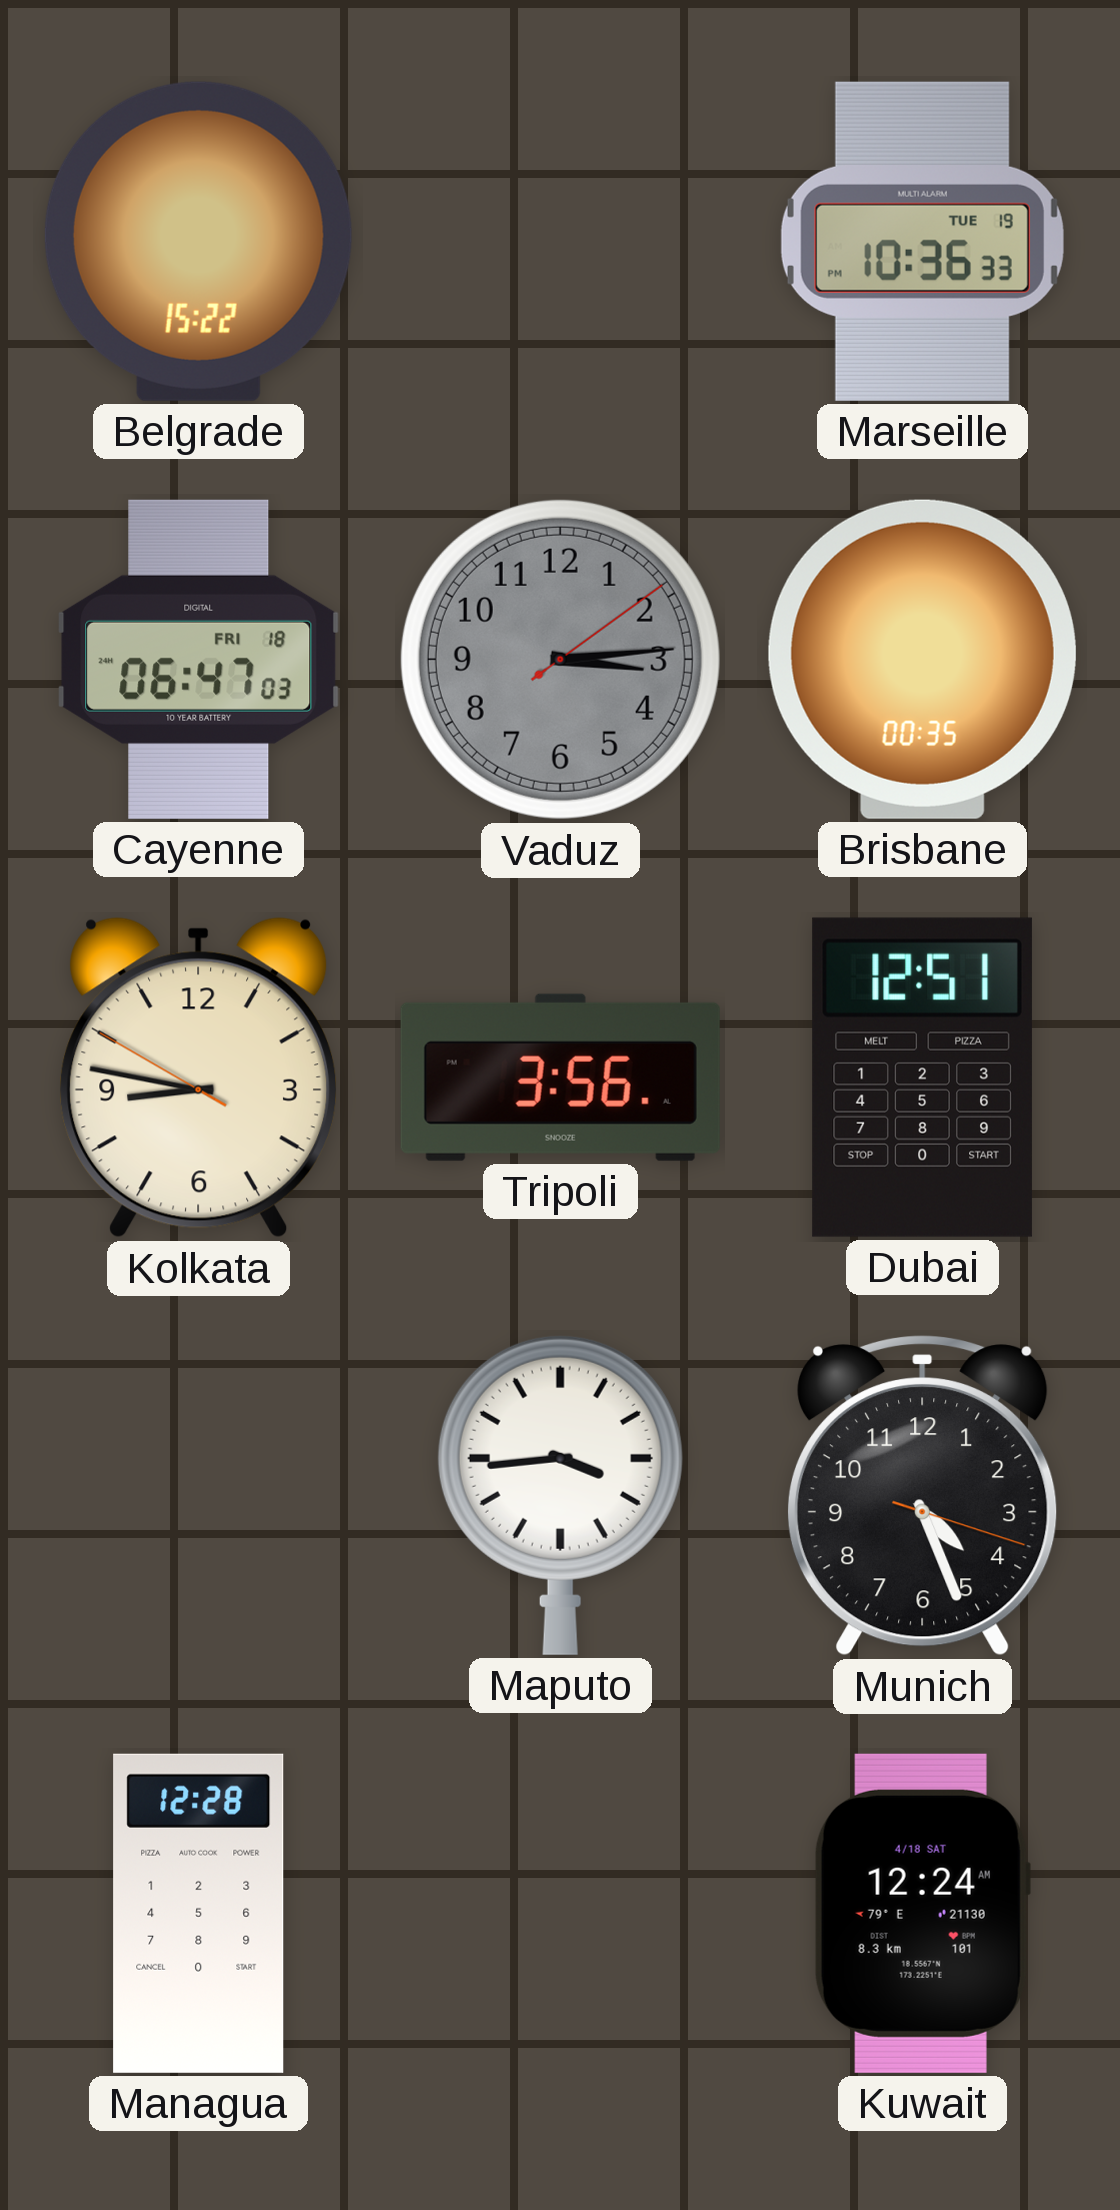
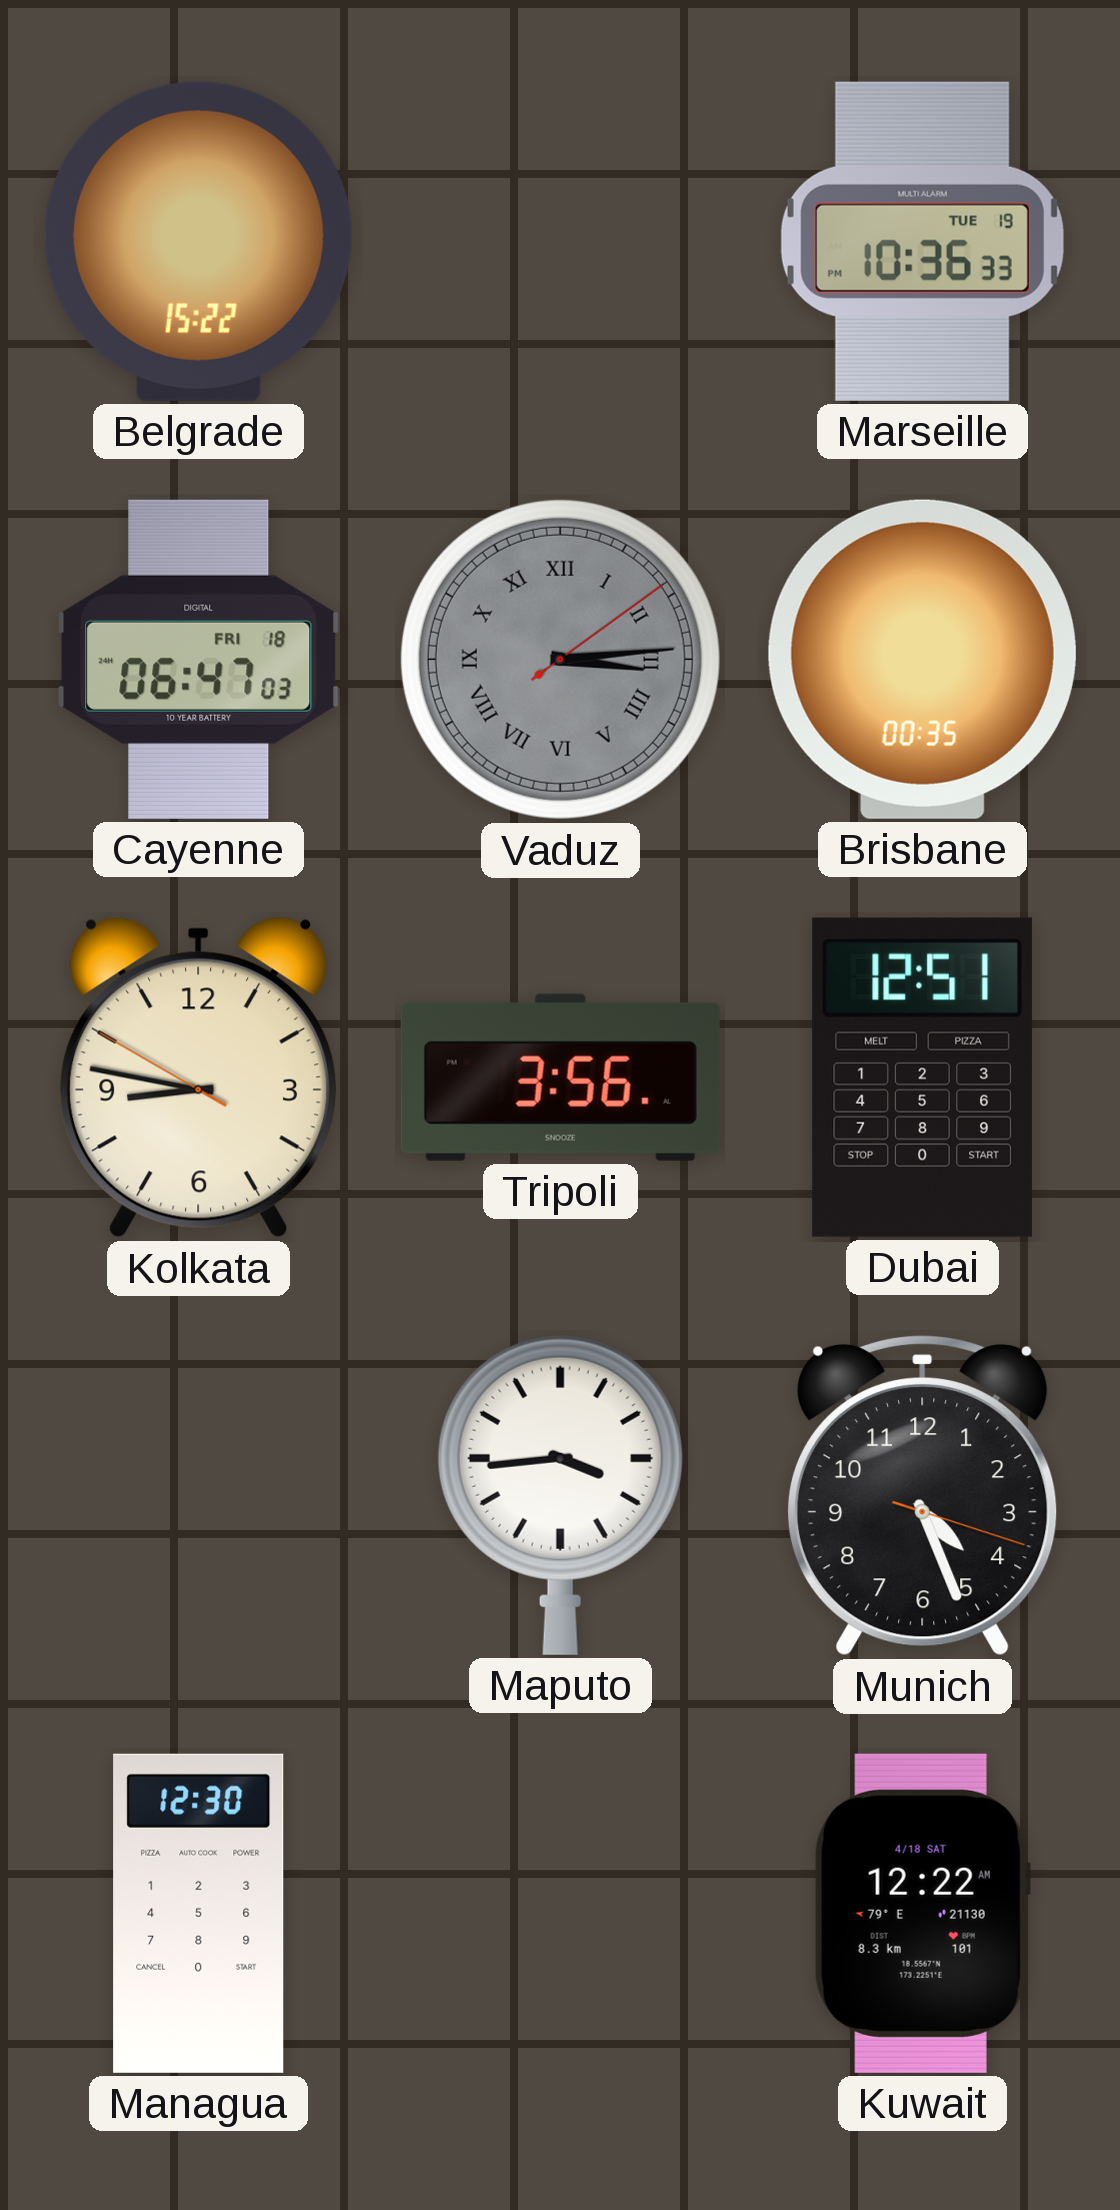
Vaduz numerals: Arabic -> Roman
Managua: 12:28 -> 12:30
Kuwait: 12:24 -> 12:22
